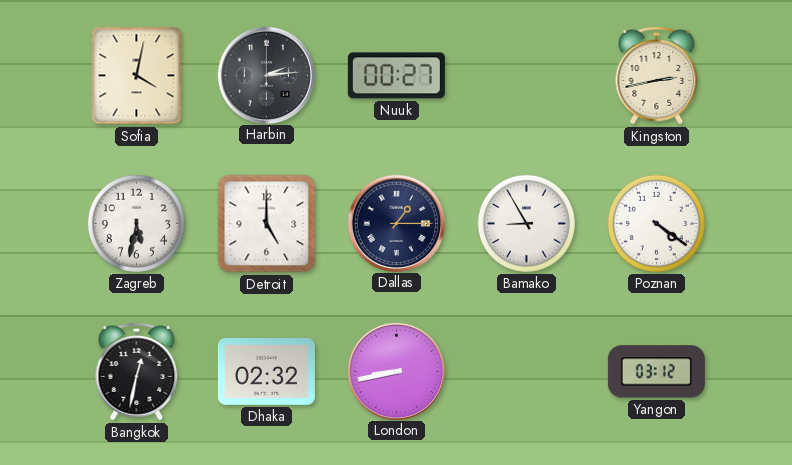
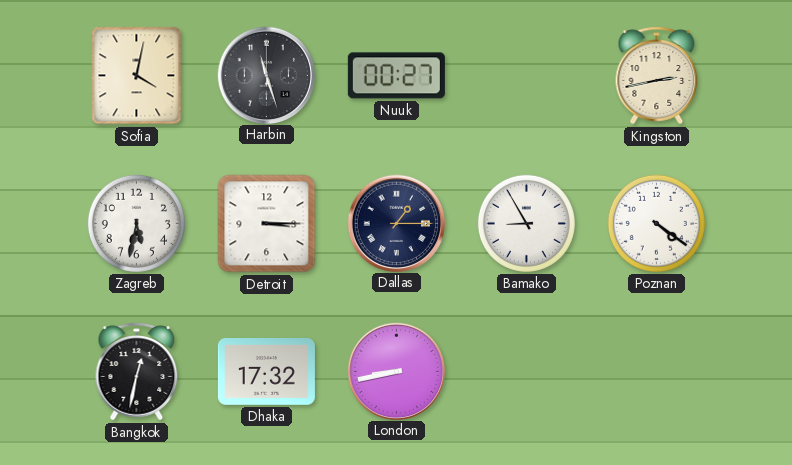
Harbin: 2:14 -> 11:27
Detroit: 5:00 -> 3:15
Dhaka: 02:32 -> 17:32
Yangon: 03:12 -> none
